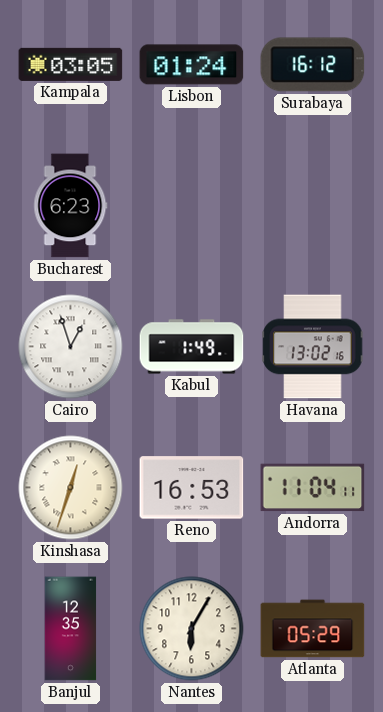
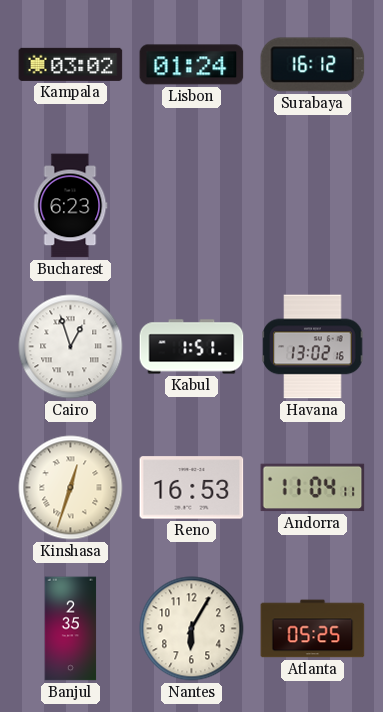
Kampala: 03:05 -> 03:02
Kabul: 1:49 -> 1:51
Banjul: 12:35 -> 2:35
Atlanta: 05:29 -> 05:25
